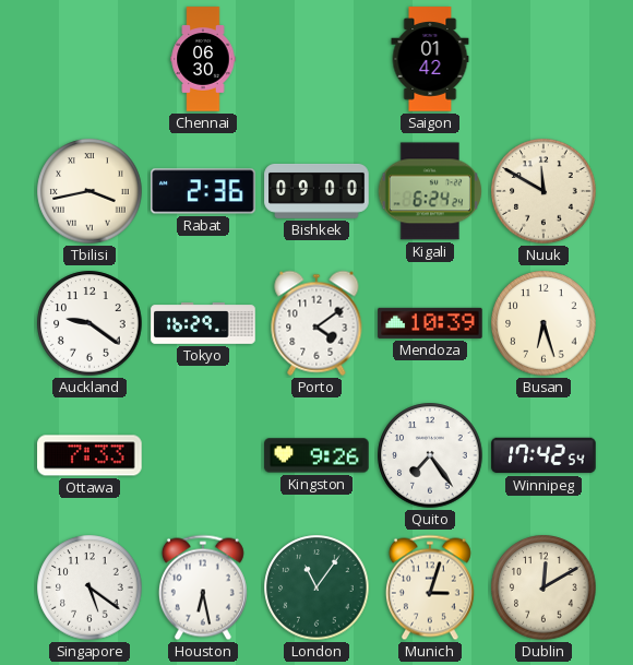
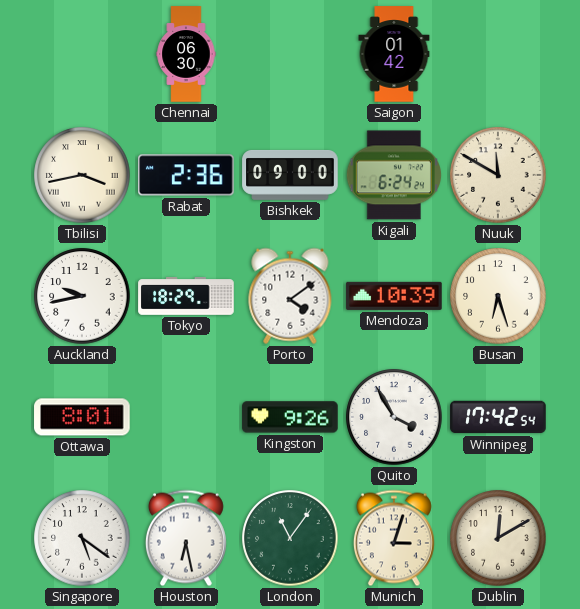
Auckland: 9:21 -> 9:43
Tokyo: 16:29 -> 18:29
Ottawa: 7:33 -> 8:01
Quito: 7:24 -> 3:55
